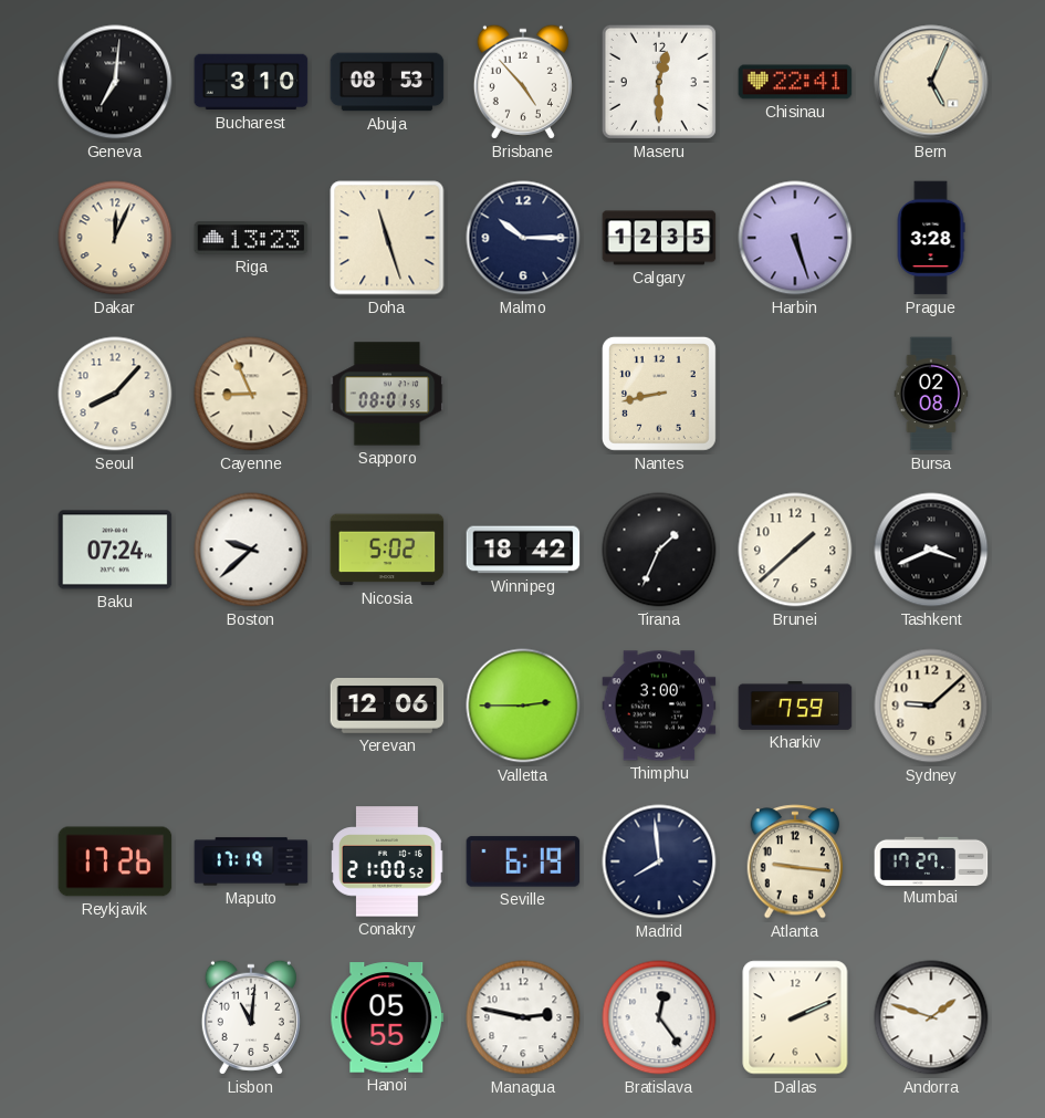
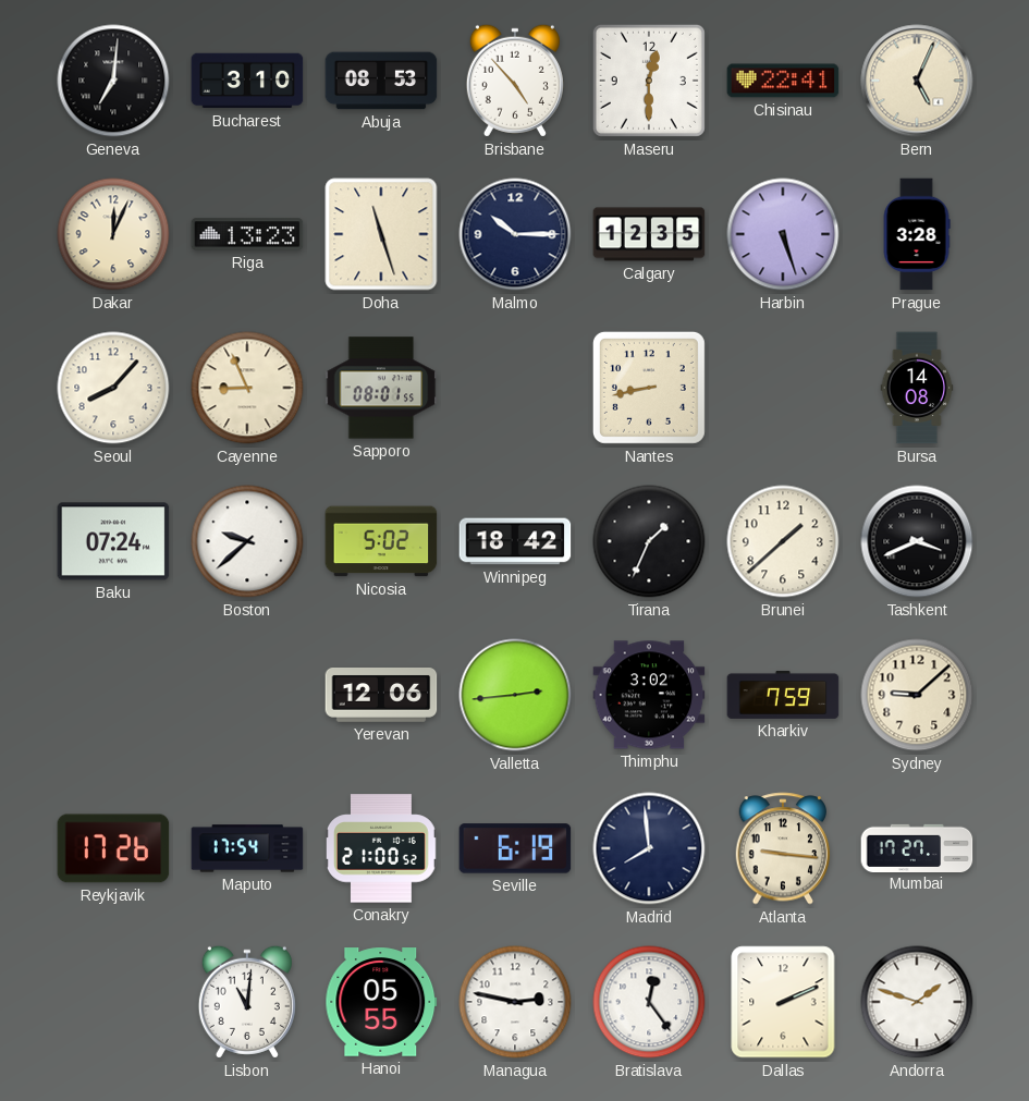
Bursa: 02:08 -> 14:08
Valletta: 2:45 -> 2:44
Thimphu: 3:00 -> 3:02
Maputo: 17:19 -> 17:54
